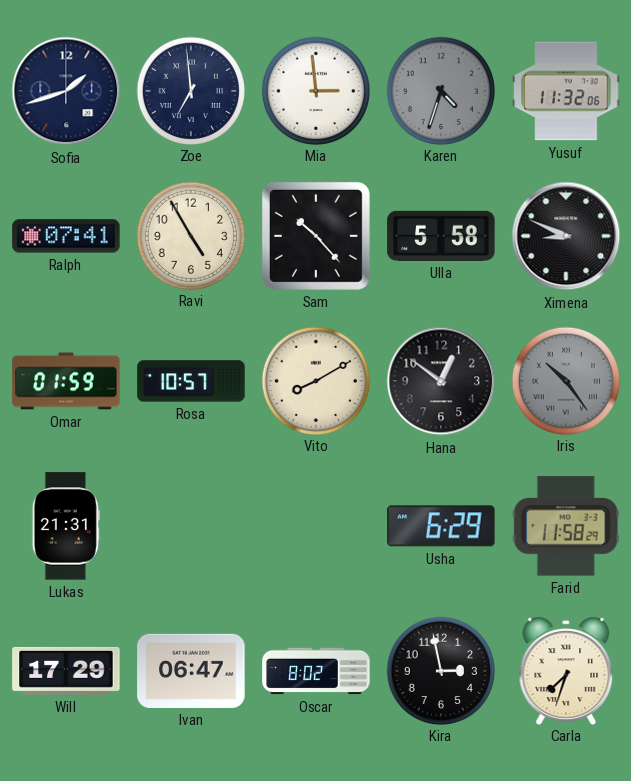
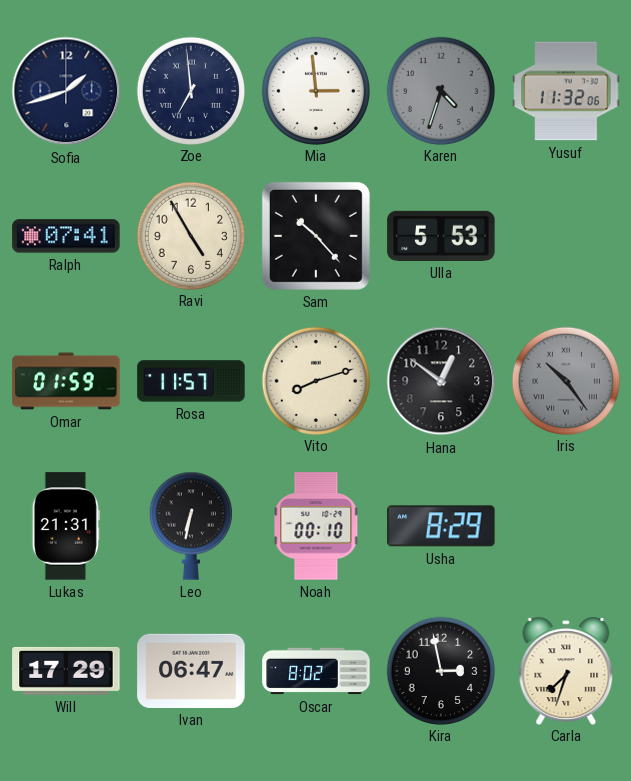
Ulla: 5:58 -> 5:53
Ximena: 8:49 -> none
Rosa: 10:57 -> 11:57
Vito: 8:10 -> 8:12
Leo: none -> 6:32
Noah: none -> 00:10
Usha: 6:29 -> 8:29
Farid: 11:58 -> none
